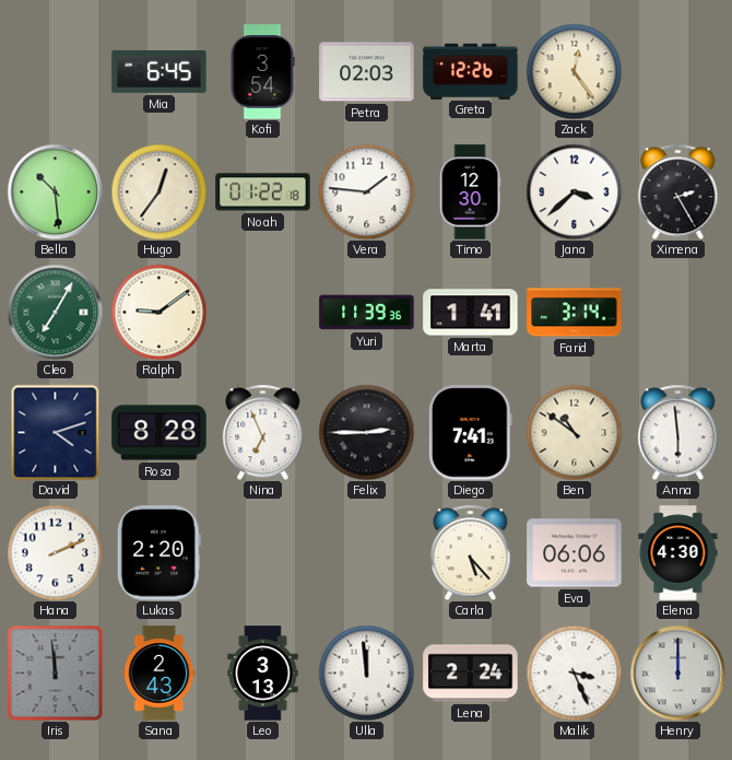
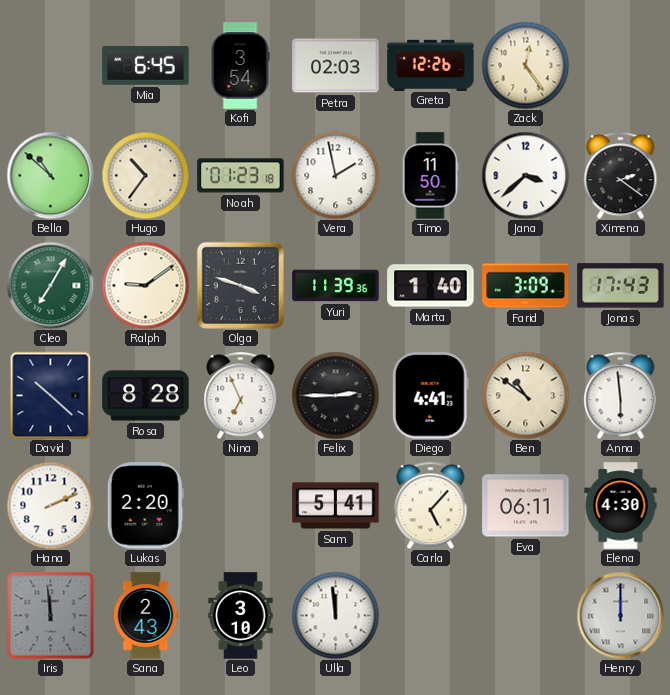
Bella: 10:29 -> 10:52
Hugo: 12:36 -> 10:36
Noah: 01:22 -> 01:23
Vera: 1:46 -> 1:58
Timo: 12:30 -> 11:50
Ximena: 2:25 -> 2:21
Olga: none -> 3:48
Marta: 1:41 -> 1:40
Farid: 3:14 -> 3:09
Jonas: none -> 17:43
David: 4:12 -> 10:22
Diego: 7:41 -> 4:41
Sam: none -> 5:41
Carla: 5:23 -> 5:07
Eva: 06:06 -> 06:11
Leo: 3:13 -> 3:10
Lena: 2:24 -> none
Malik: 3:26 -> none
